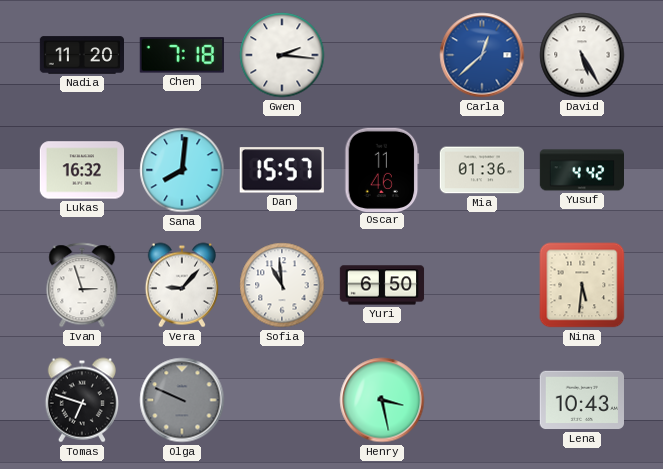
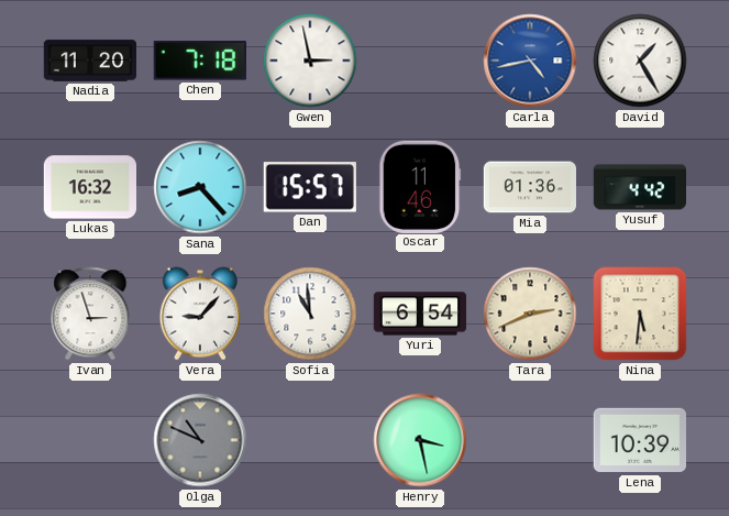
Gwen: 2:16 -> 2:58
Carla: 12:38 -> 4:43
David: 5:25 -> 1:25
Sana: 8:01 -> 8:23
Yuri: 6:50 -> 6:54
Tara: none -> 2:41
Tomas: 6:48 -> none
Olga: 9:49 -> 10:49
Lena: 10:43 -> 10:39
